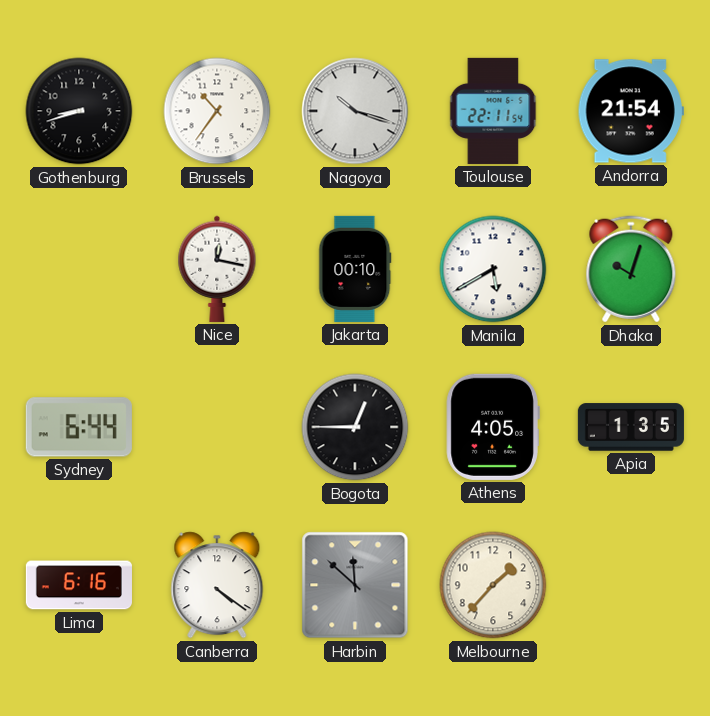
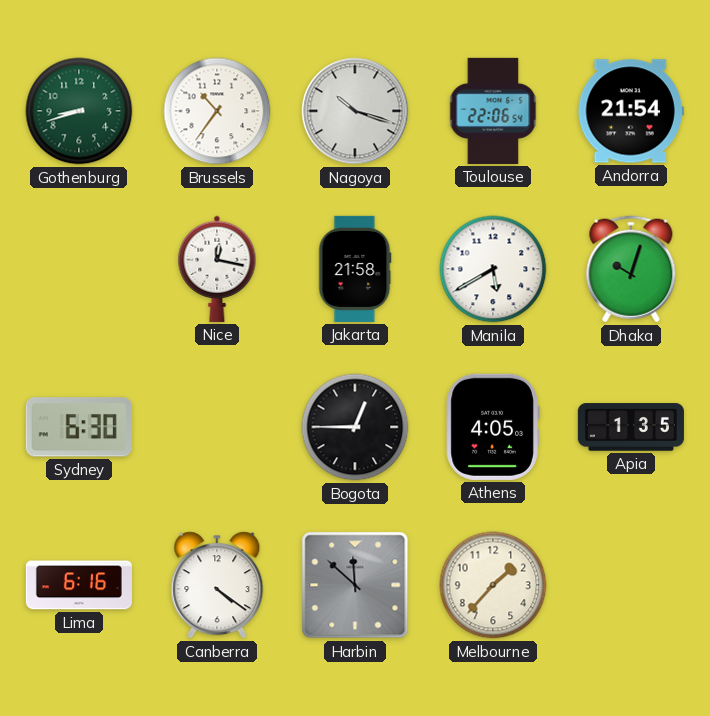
Gothenburg dial: black -> green
Toulouse: 22:11 -> 22:06
Jakarta: 00:10 -> 21:58
Sydney: 6:44 -> 6:30
